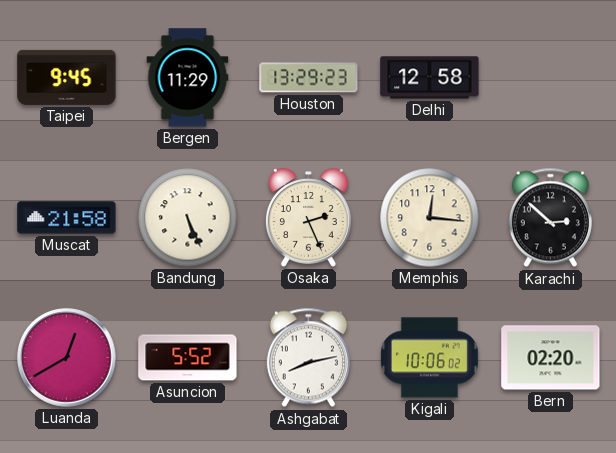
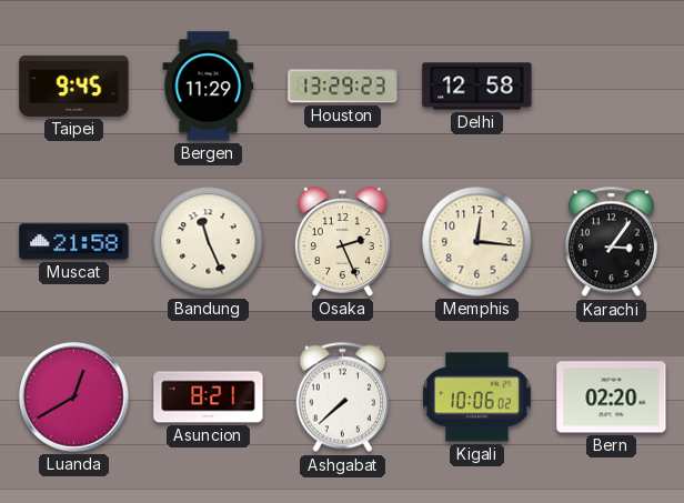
Bandung: 5:26 -> 11:26
Karachi: 2:52 -> 3:06
Asuncion: 5:52 -> 8:21
Ashgabat: 8:13 -> 7:38
